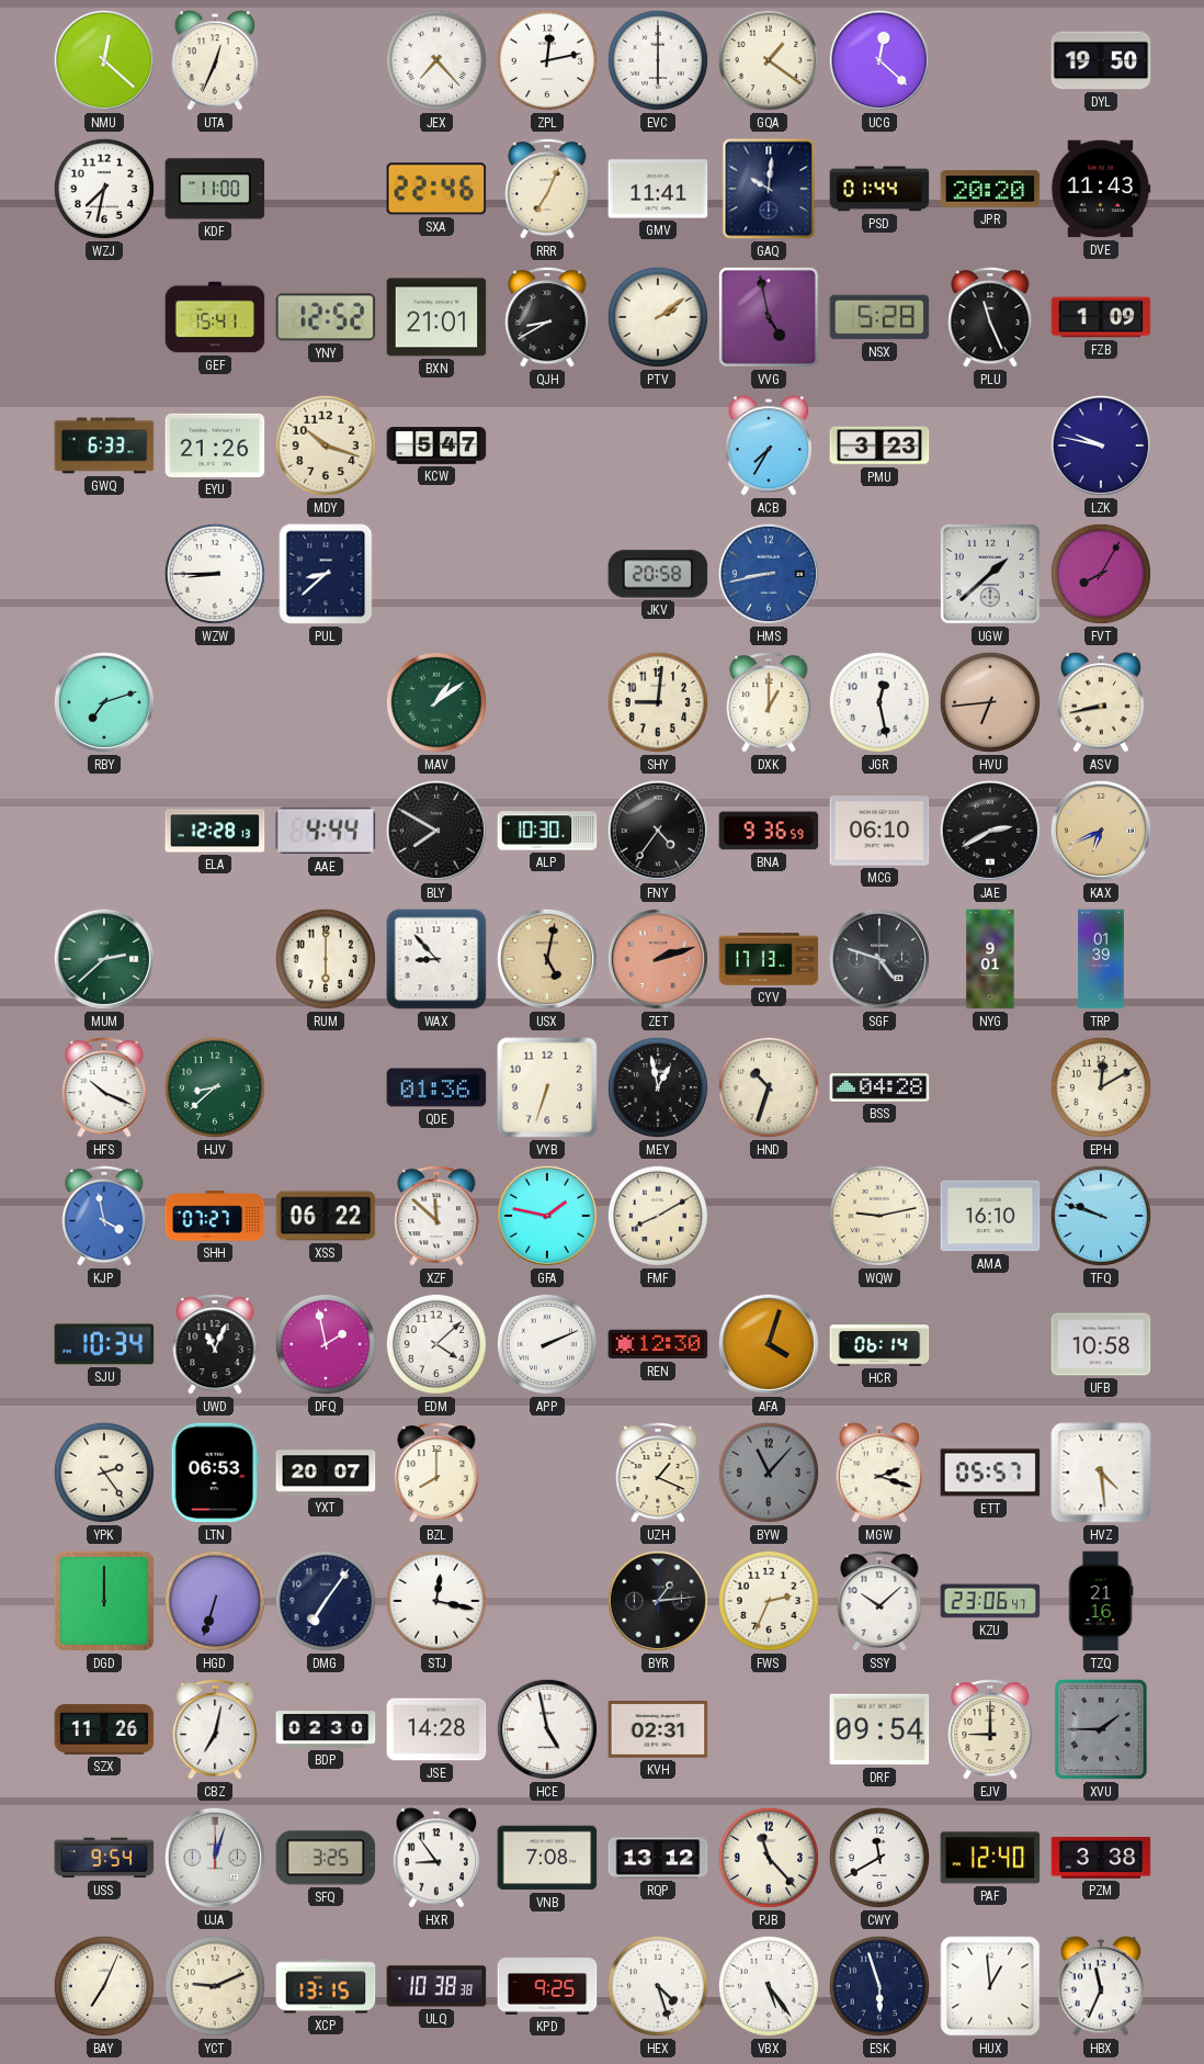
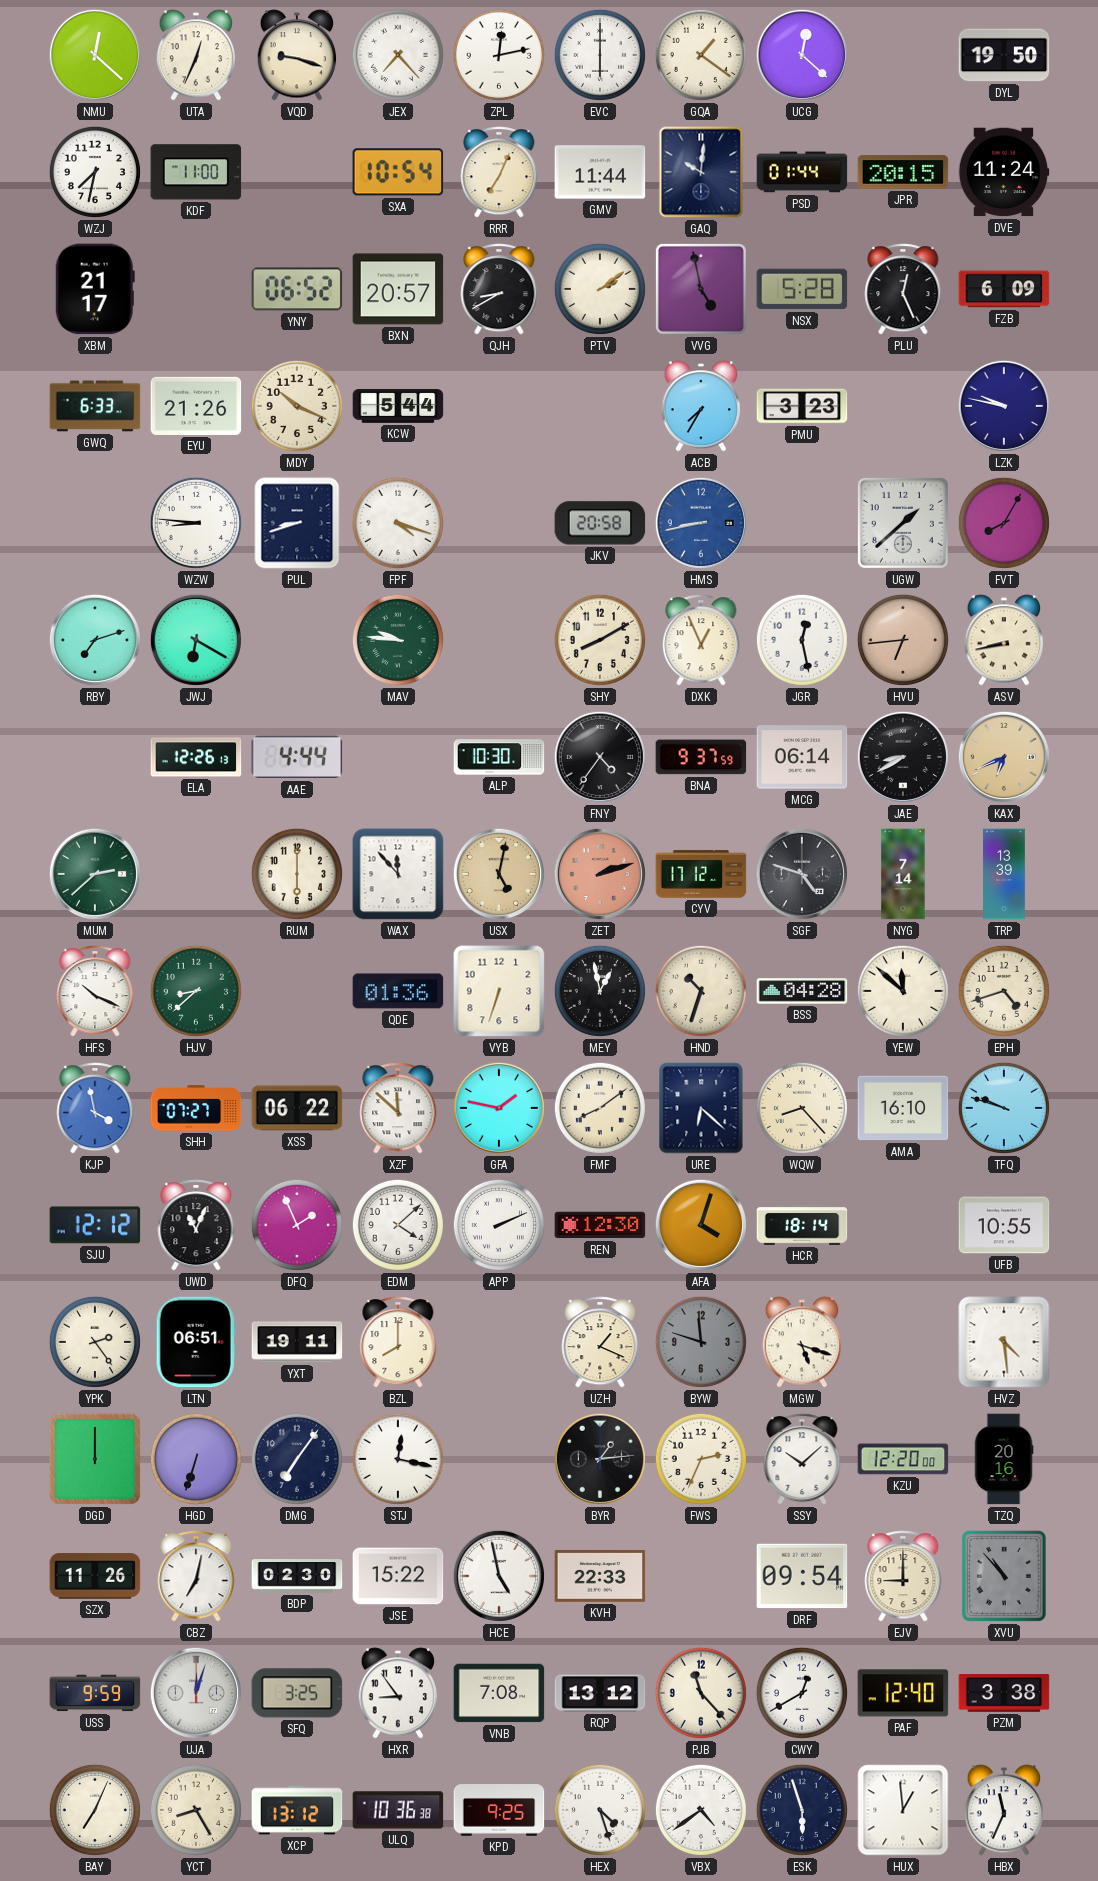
VQD: none -> 9:18
SXA: 22:46 -> 10:54
GMV: 11:41 -> 11:44
JPR: 20:20 -> 20:15
DVE: 11:43 -> 11:24
XBM: none -> 21:17
GEF: 15:41 -> none
YNY: 12:52 -> 06:52
BXN: 21:01 -> 20:57
PLU: 11:26 -> 12:26
FZB: 1:09 -> 6:09
MDY: 10:18 -> 10:19
KCW: 5:47 -> 5:44
WZW: 8:45 -> 8:46
PUL: 8:38 -> 8:42
FPF: none -> 4:18
JWJ: none -> 6:20
MAV: 1:09 -> 9:46
SHY: 9:01 -> 8:10
DXK: 1:00 -> 12:56
ELA: 12:28 -> 12:26
BLY: 7:50 -> none
BNA: 9:36 -> 9:37
MCG: 06:10 -> 06:14
JAE: 2:40 -> 8:40
WAX: 8:53 -> 11:53
CYV: 17:13 -> 17:12
NYG: 9:01 -> 7:14
TRP: 01:39 -> 13:39
YEW: none -> 11:52
EPH: 12:10 -> 4:42
FMF: 8:10 -> 8:09
URE: none -> 6:22
WQW: 9:13 -> 8:23
SJU: 10:34 -> 12:12
DFQ: 1:58 -> 1:56
HCR: 06:14 -> 18:14
UFB: 10:58 -> 10:55
LTN: 06:53 -> 06:51
YXT: 20:07 -> 19:11
BYW: 11:07 -> 11:48
MGW: 2:18 -> 5:18
ETT: 05:57 -> none
KZU: 23:06 -> 12:20
TZQ: 21:16 -> 20:16
JSE: 14:28 -> 15:22
KVH: 02:31 -> 22:33
XVU: 1:45 -> 10:53
USS: 9:54 -> 9:59
CWY: 11:40 -> 12:40
YCT: 9:11 -> 8:25
XCP: 13:15 -> 13:12
ULQ: 10:38 -> 10:36
VBX: 5:24 -> 4:39
